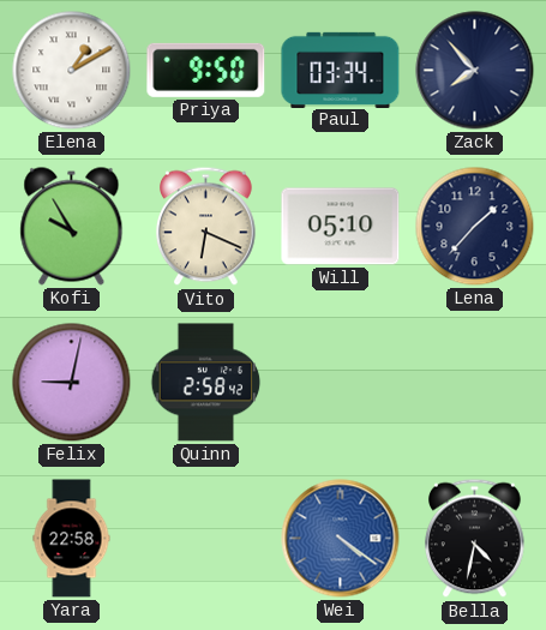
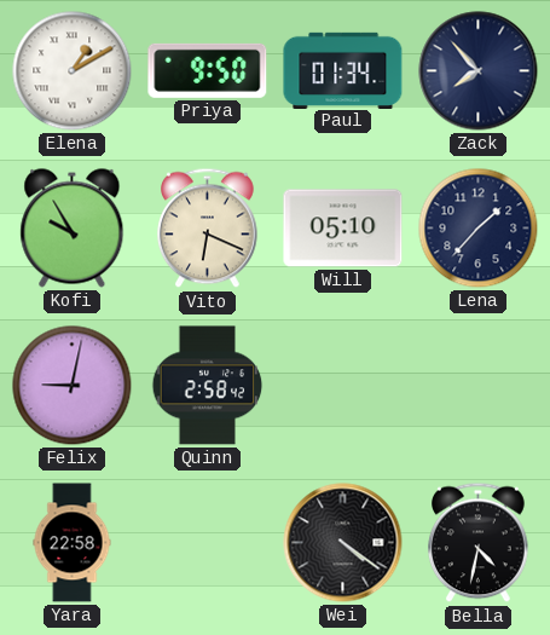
Paul: 03:34 -> 01:34
Wei dial: blue -> black
